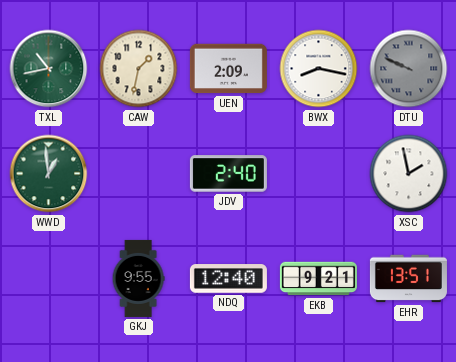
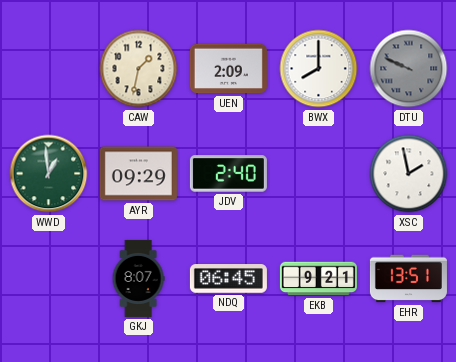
TXL: 10:43 -> none
BWX: 8:17 -> 8:00
AYR: none -> 09:29
GKJ: 9:55 -> 8:07
NDQ: 12:40 -> 06:45
